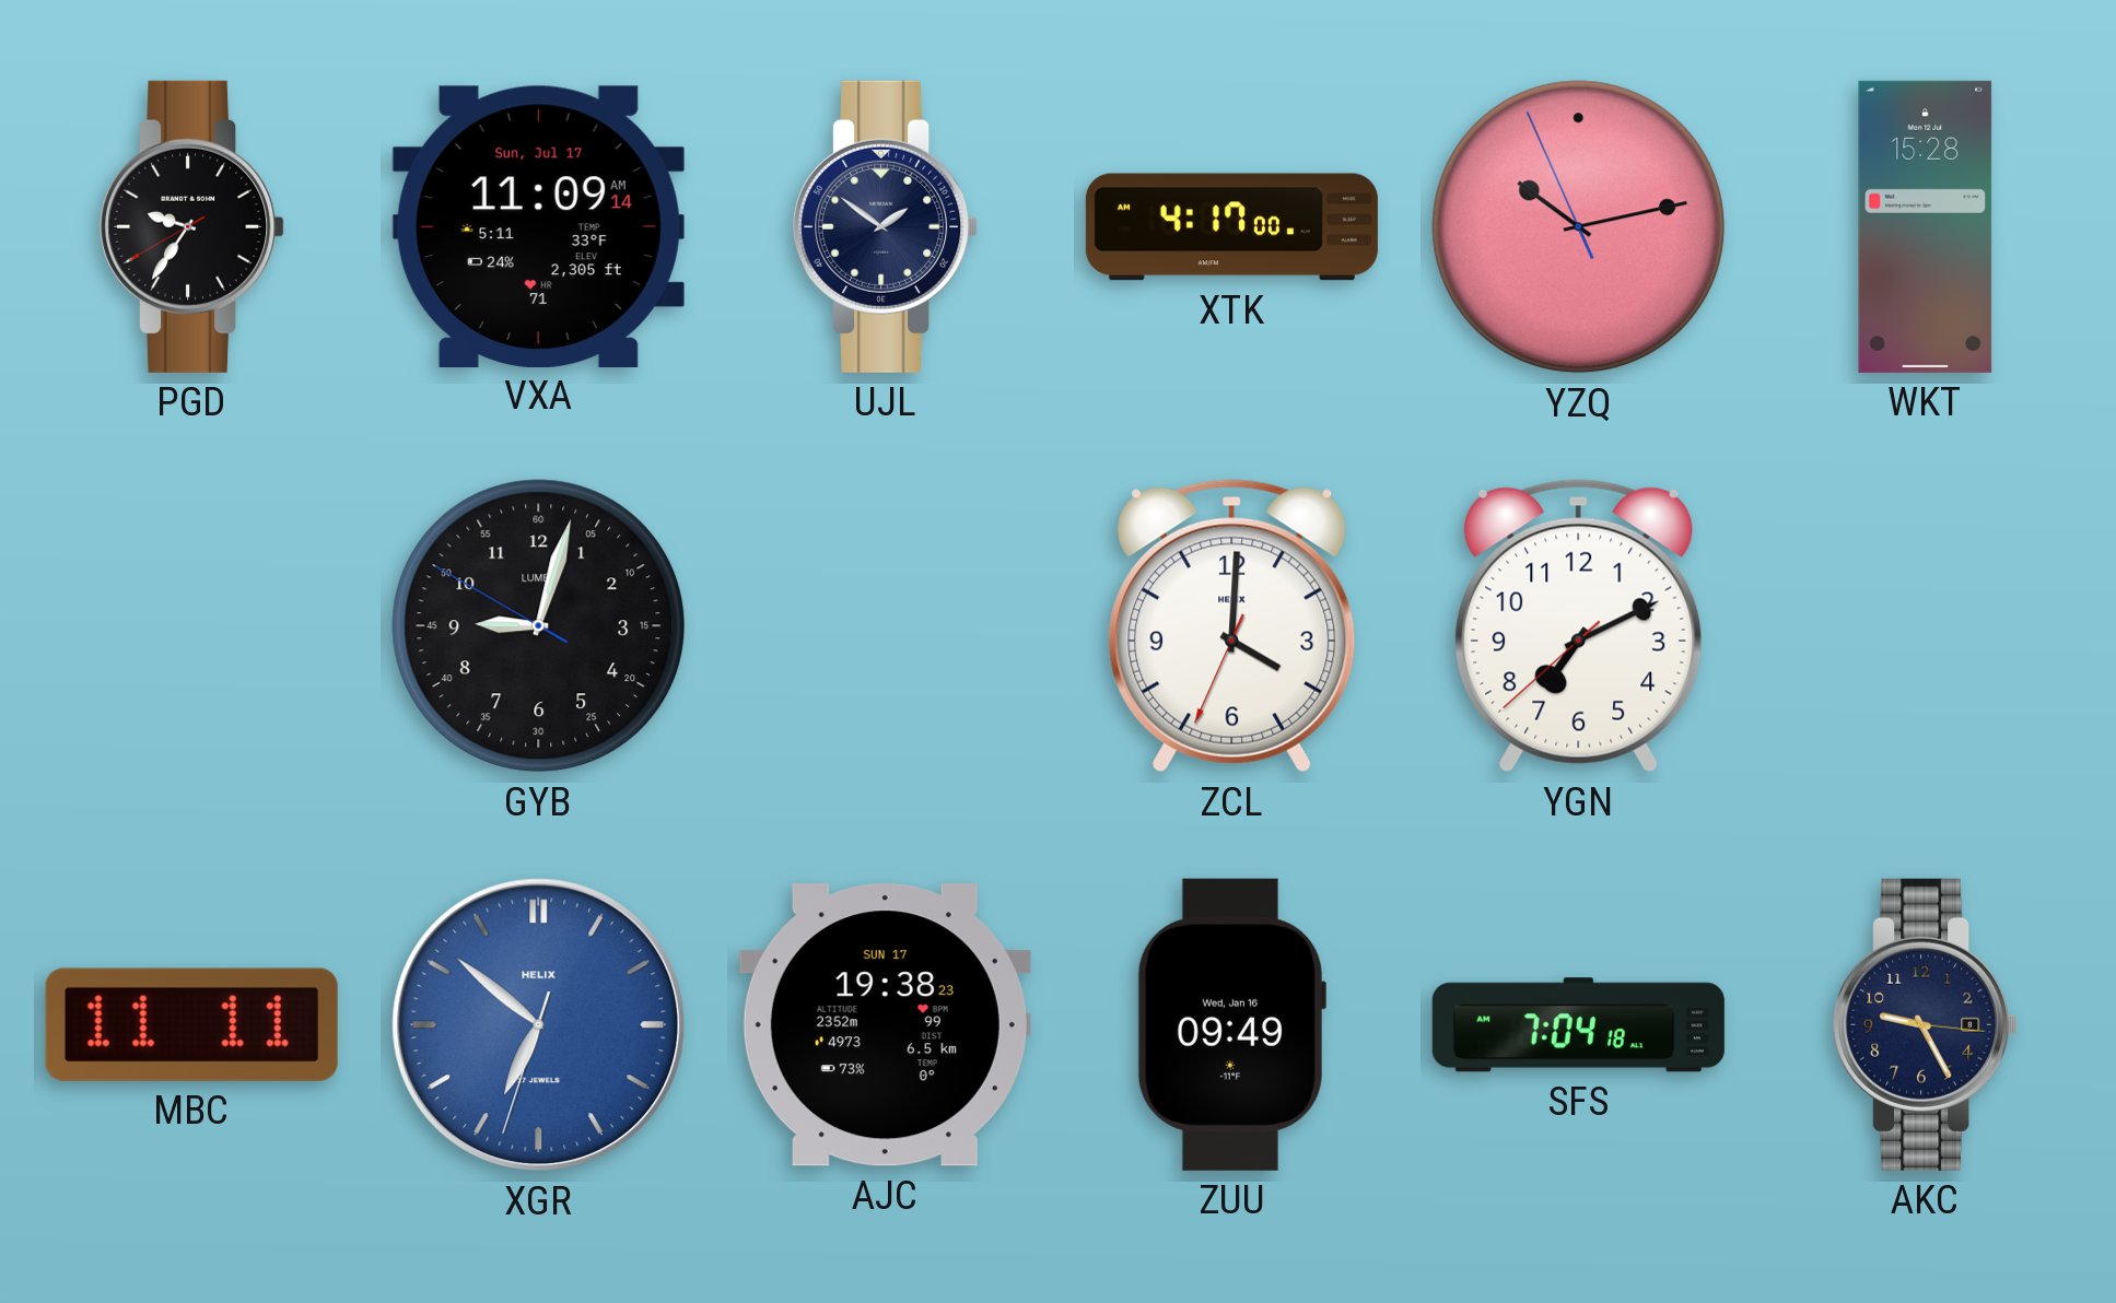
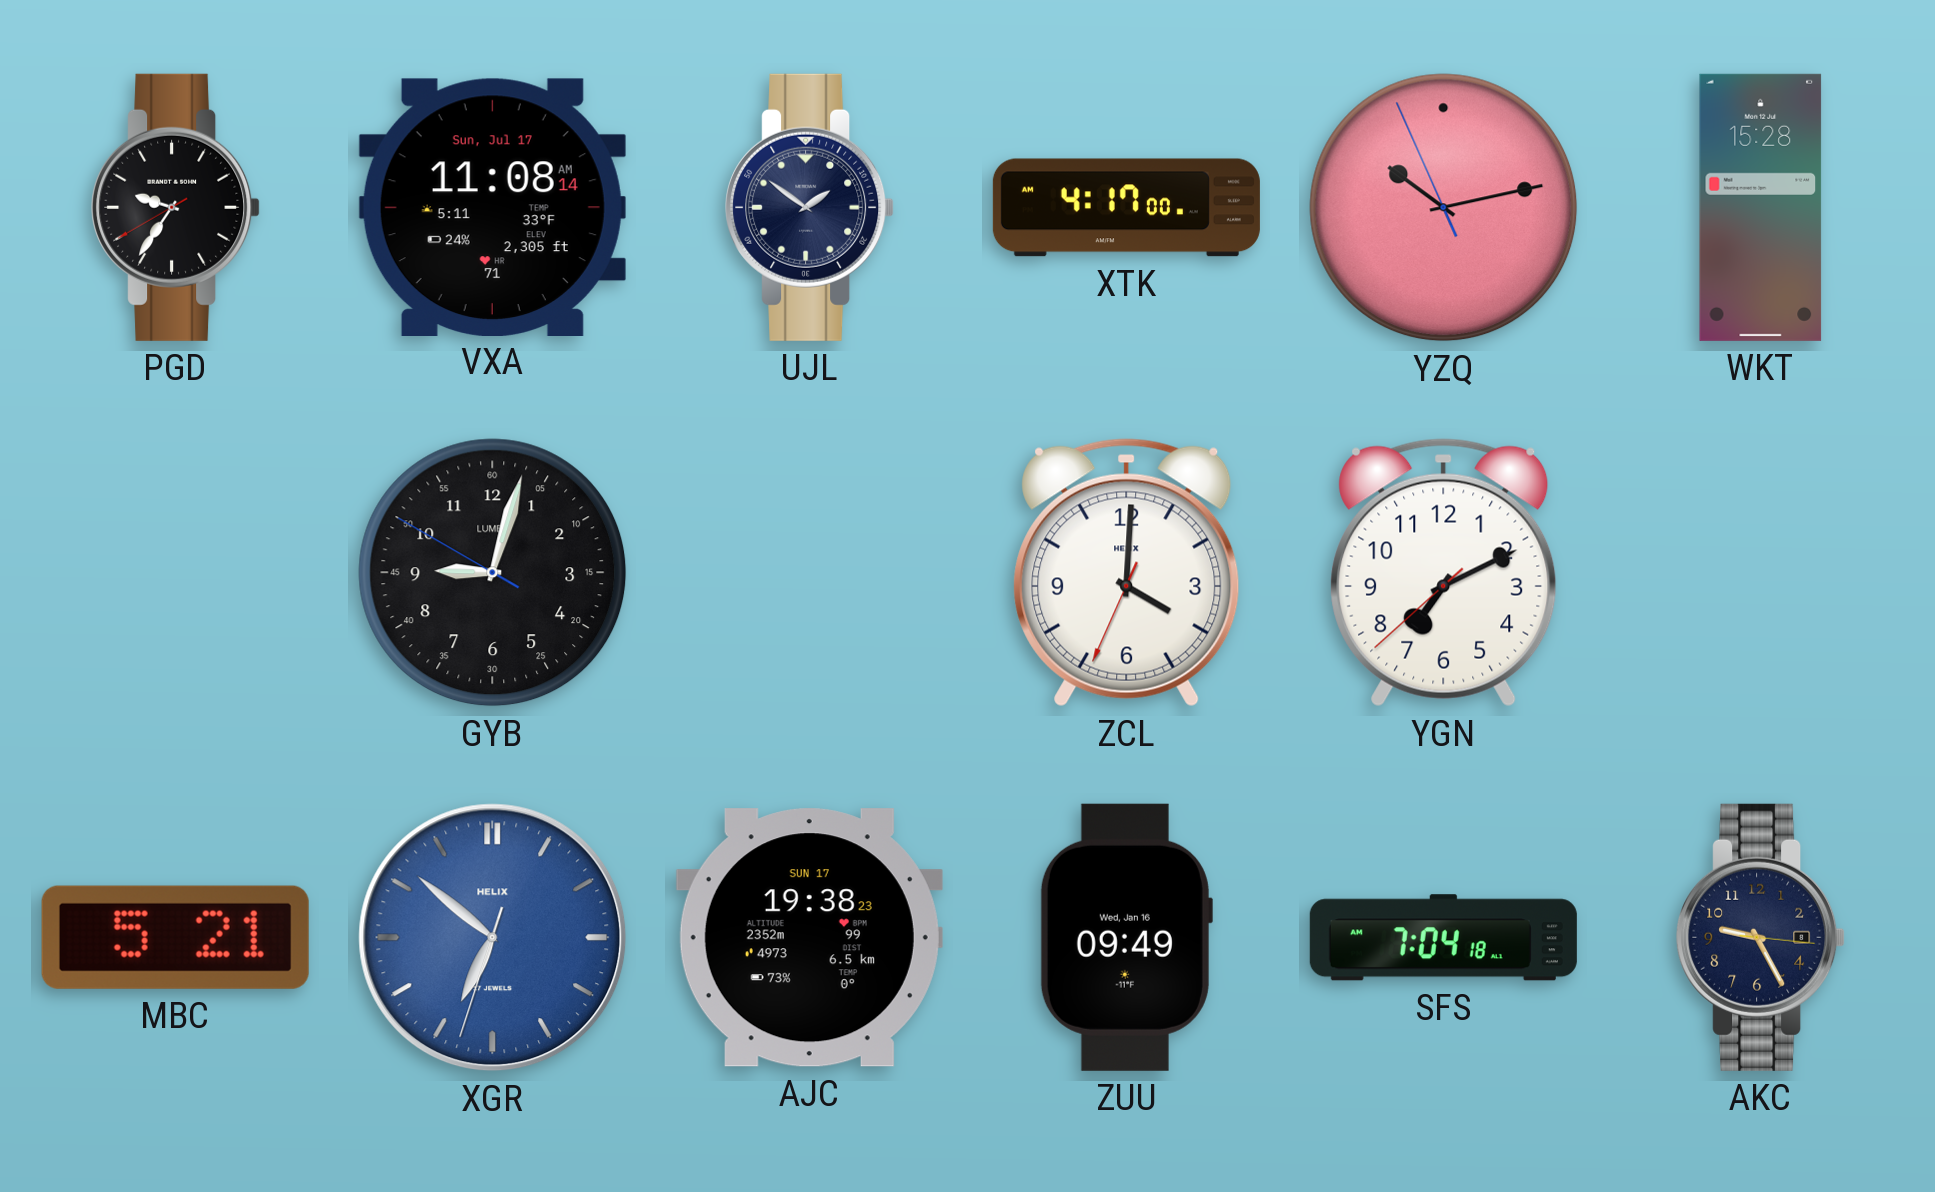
VXA: 11:09 -> 11:08
MBC: 11:11 -> 5:21
